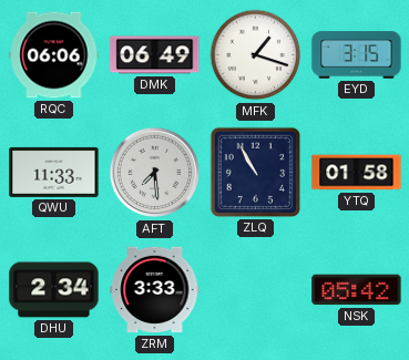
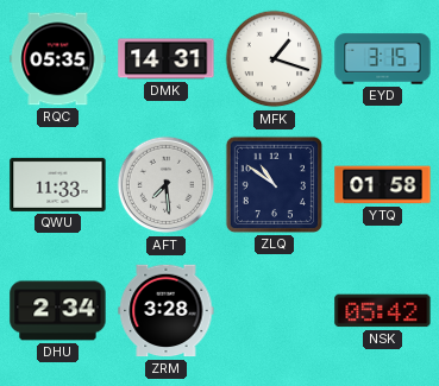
RQC: 06:06 -> 05:35
DMK: 06:49 -> 14:31
ZLQ: 10:55 -> 10:51
ZRM: 3:33 -> 3:28
